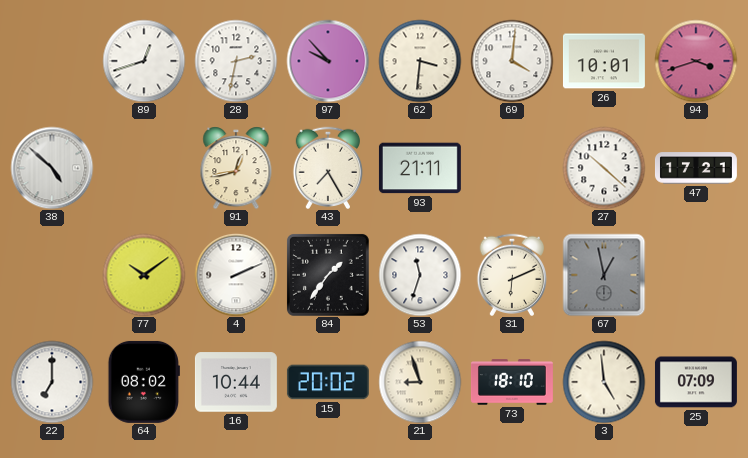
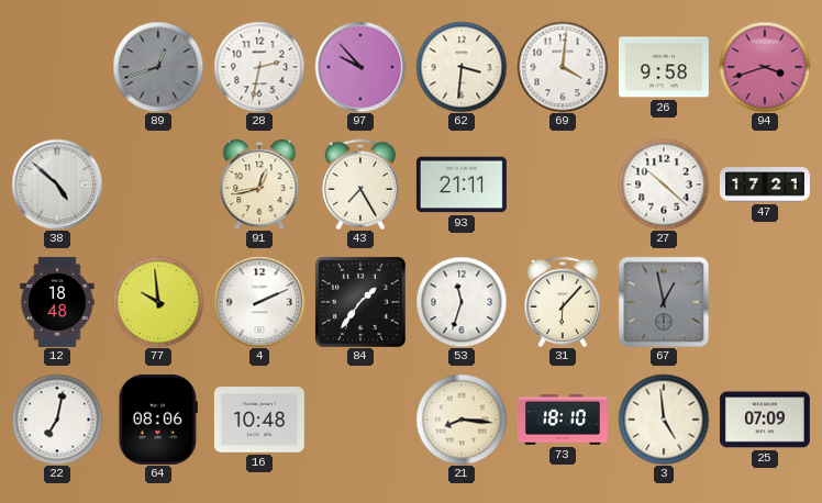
89 dial: white -> grey
26: 10:01 -> 9:58
12: none -> 18:48
77: 10:09 -> 9:59
31: 6:11 -> 6:07
22: 7:00 -> 7:02
64: 08:02 -> 08:06
16: 10:44 -> 10:48
15: 20:02 -> none
21: 8:57 -> 8:16
